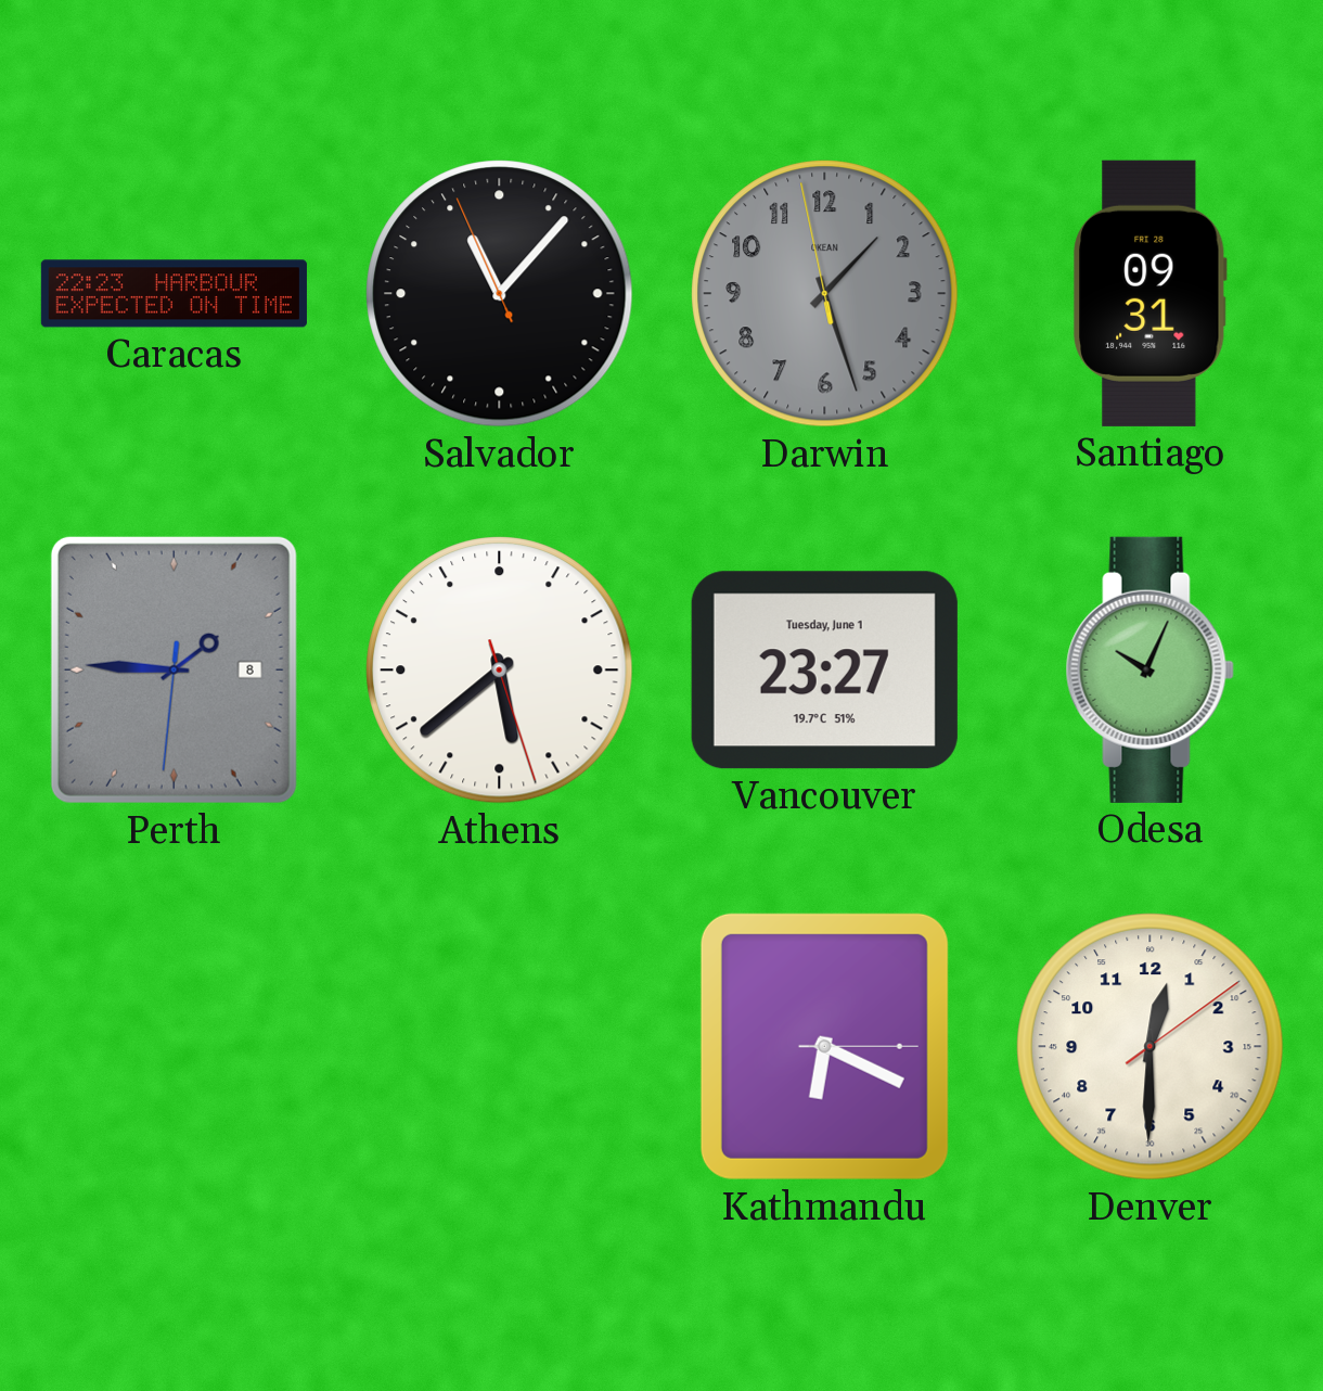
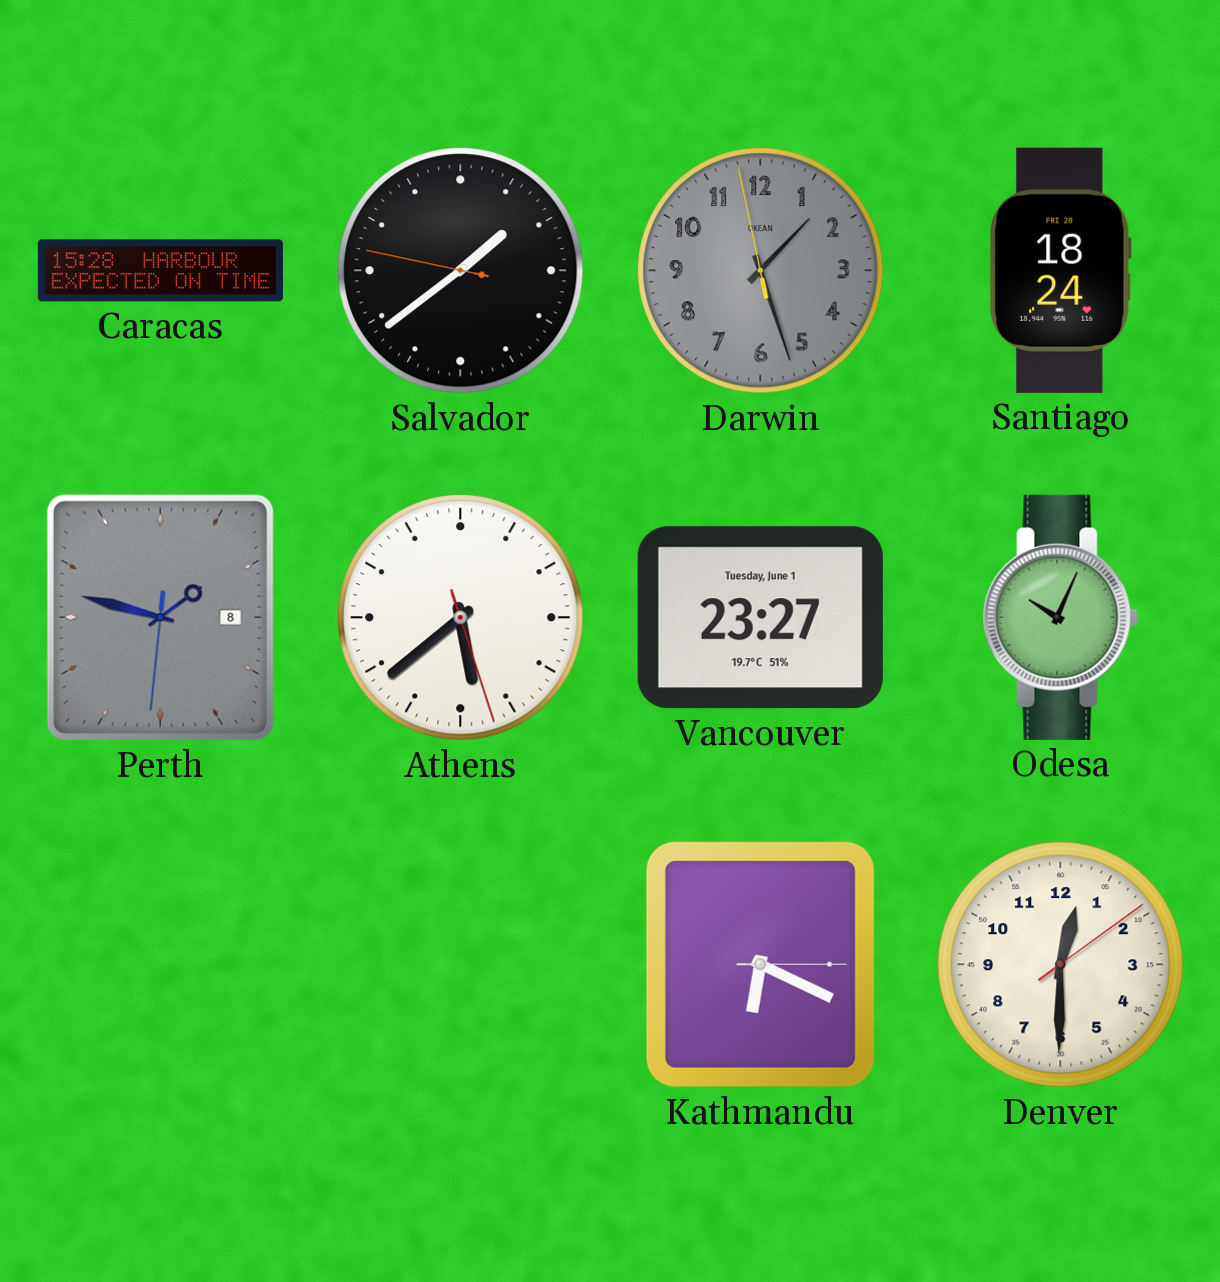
Caracas: 22:23 -> 15:28
Salvador: 11:06 -> 1:38
Santiago: 09:31 -> 18:24
Perth: 1:45 -> 1:47
